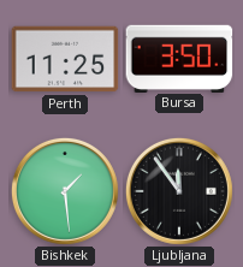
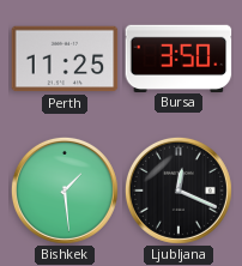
Ljubljana: 11:54 -> 12:19
